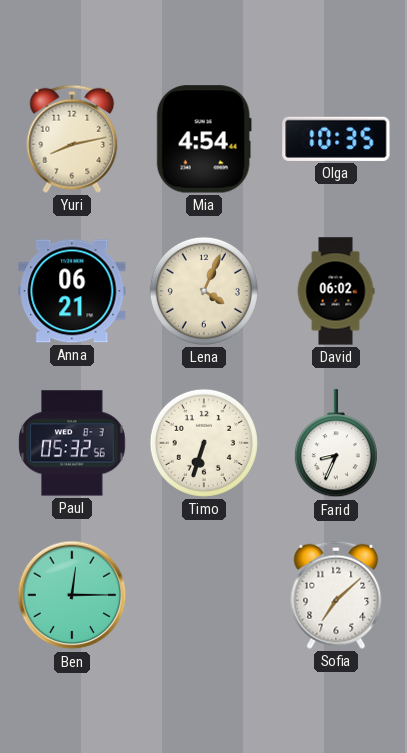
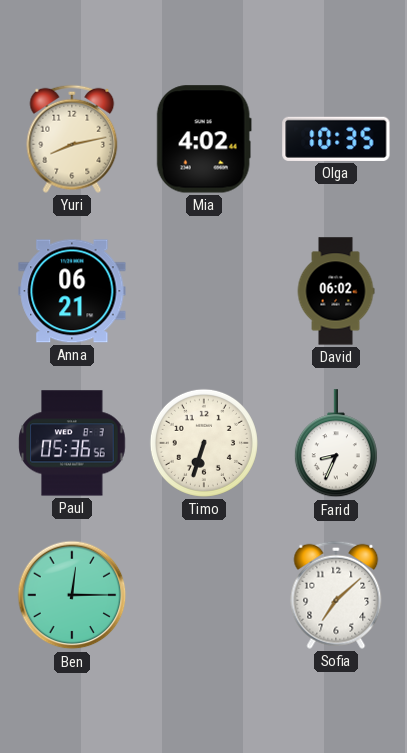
Mia: 4:54 -> 4:02
Lena: 4:04 -> none
Paul: 05:32 -> 05:36
